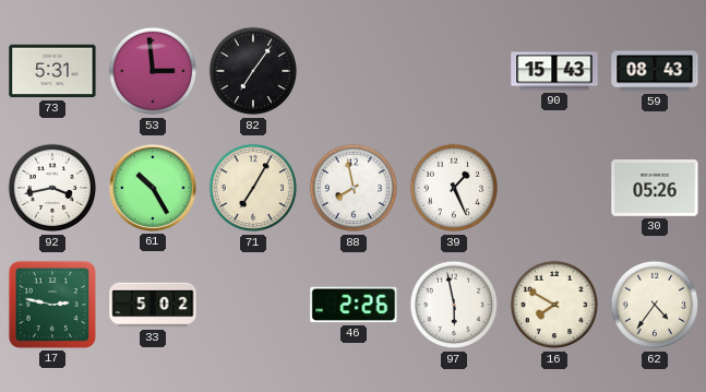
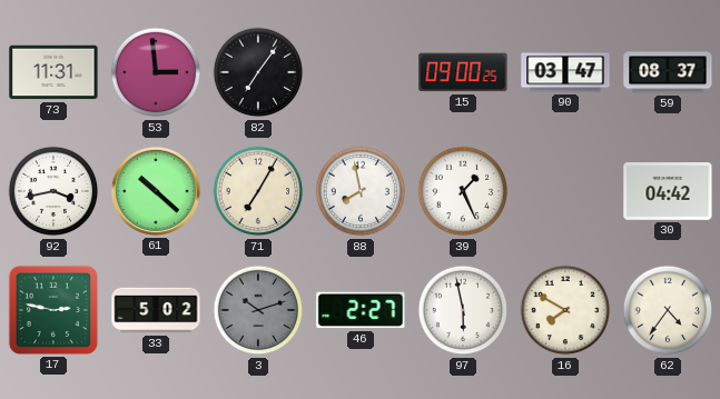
73: 5:31 -> 11:31
15: none -> 09:00
90: 15:43 -> 03:47
59: 08:43 -> 08:37
61: 10:25 -> 10:22
30: 05:26 -> 04:42
3: none -> 10:12
46: 2:26 -> 2:27
